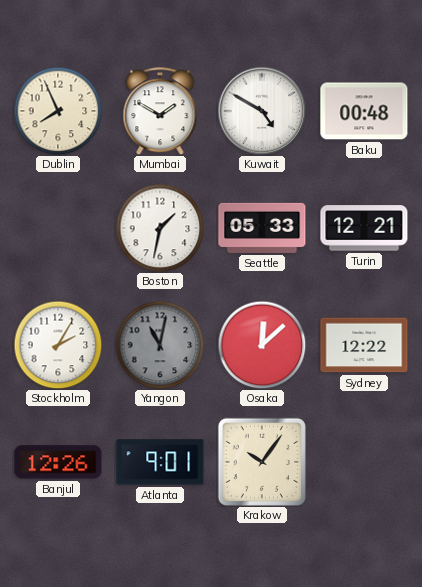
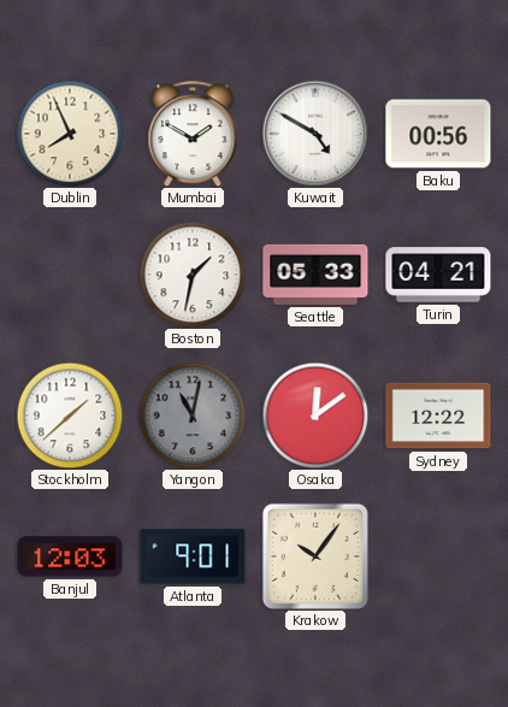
Baku: 00:48 -> 00:56
Turin: 12:21 -> 04:21
Stockholm: 2:05 -> 1:38
Osaka: 12:08 -> 12:09
Banjul: 12:26 -> 12:03
